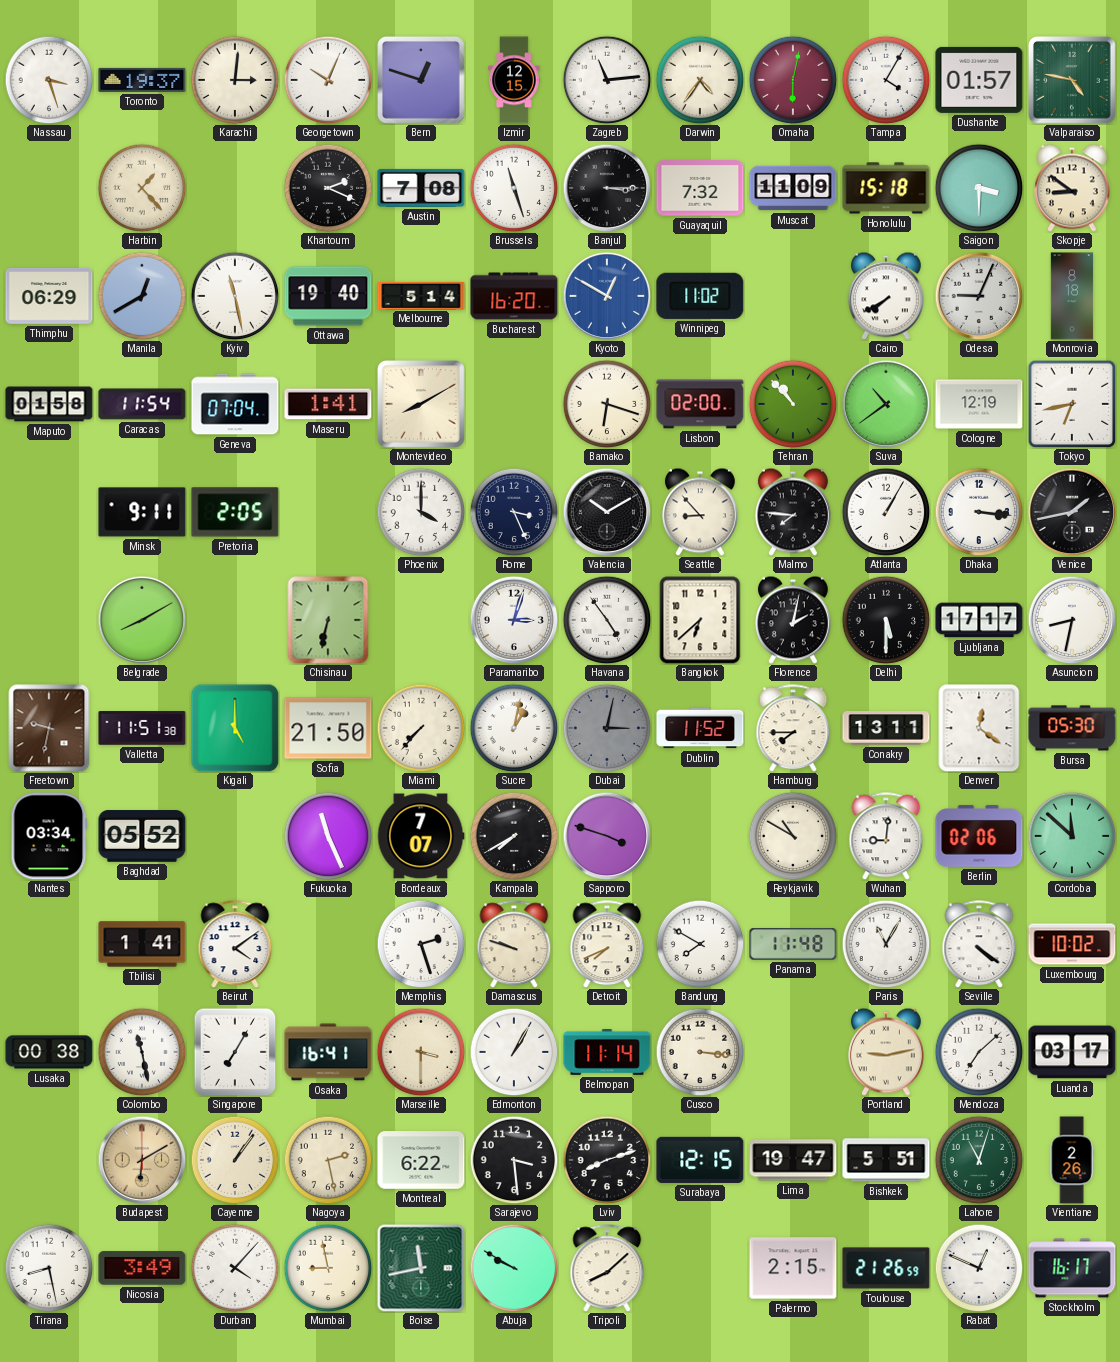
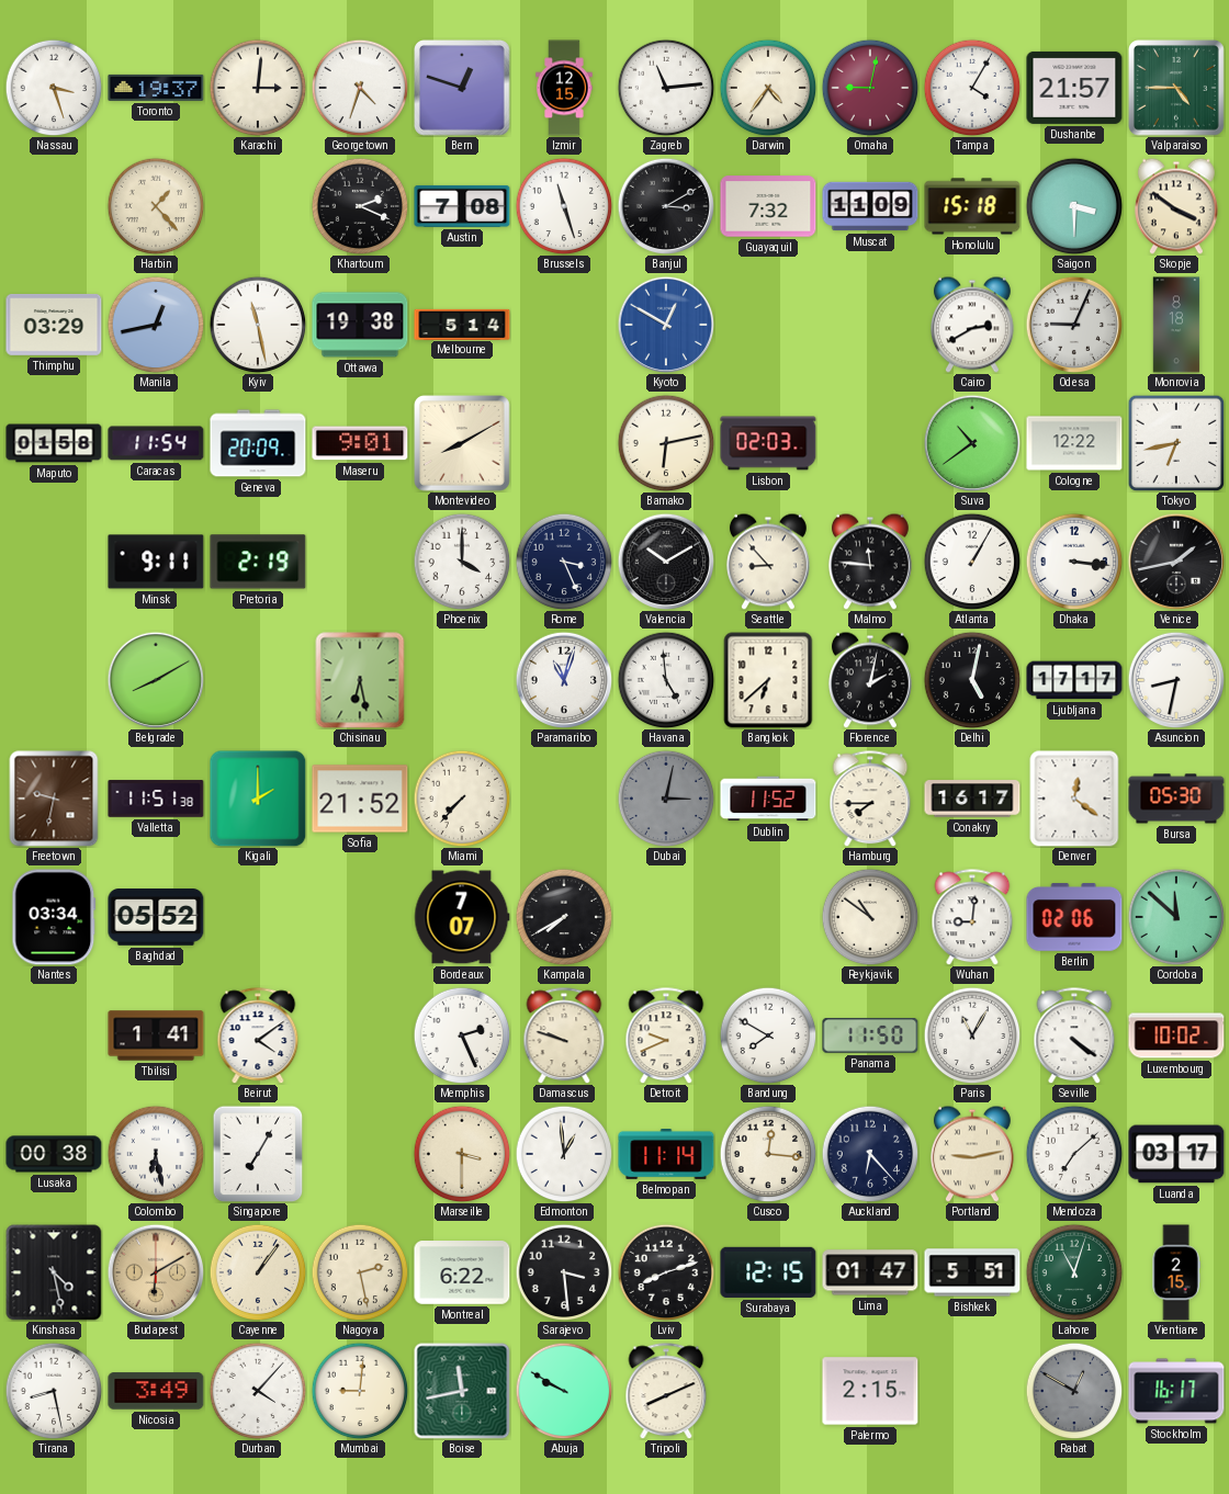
Georgetown: 10:04 -> 4:33
Omaha: 6:02 -> 9:02
Dushanbe: 01:57 -> 21:57
Valparaiso: 4:47 -> 4:45
Banjul: 3:15 -> 3:10
Skopje: 8:51 -> 3:51
Thimphu: 06:29 -> 03:29
Manila: 12:40 -> 12:43
Ottawa: 19:40 -> 19:38
Bucharest: 16:20 -> none
Winnipeg: 11:02 -> none
Cairo: 7:40 -> 2:40
Geneva: 07:04 -> 20:09
Maseru: 1:41 -> 9:01
Bamako: 6:18 -> 6:13
Lisbon: 02:00 -> 02:03
Tehran: 10:53 -> none
Cologne: 12:19 -> 12:22
Pretoria: 2:05 -> 2:19
Malmo: 7:46 -> 11:46
Chisinau: 6:32 -> 6:28
Paramaribo: 3:03 -> 11:03
Havana: 4:54 -> 4:59
Delhi: 5:30 -> 5:02
Kigali: 5:00 -> 2:00
Sofia: 21:50 -> 21:52
Sucre: 1:02 -> none
Conakry: 13:11 -> 16:17
Fukuoka: 11:26 -> none
Sapporo: 3:48 -> none
Reykjavik: 10:50 -> 10:51
Memphis: 2:27 -> 2:26
Detroit: 7:41 -> 9:41
Panama: 11:48 -> 11:50
Colombo: 11:28 -> 6:28
Osaka: 16:41 -> none
Edmonton: 1:05 -> 12:59
Cusco: 3:16 -> 12:16
Auckland: none -> 6:23
Kinshasa: none -> 4:28
Lima: 19:47 -> 01:47
Vientiane: 2:26 -> 2:15
Mumbai: 8:58 -> 9:01
Tripoli: 8:08 -> 8:11
Toulouse: 21:26 -> none
Rabat: 12:49 -> 12:50
Rabat dial: white -> grey
